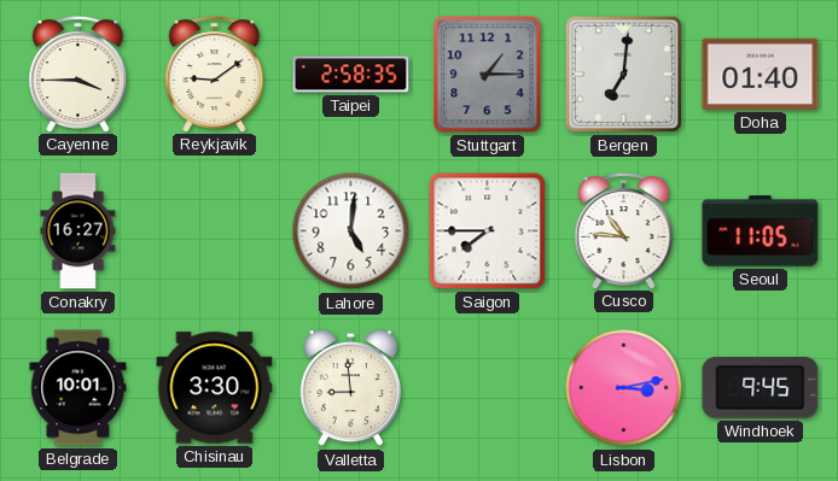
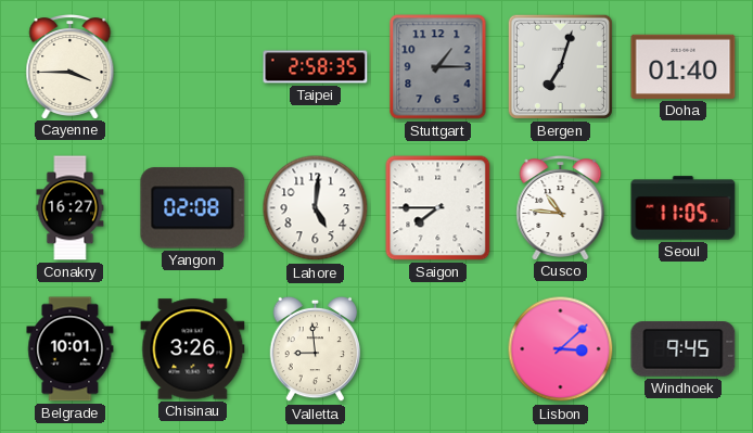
Reykjavik: 9:09 -> none
Bergen: 7:01 -> 7:03
Yangon: none -> 02:08
Chisinau: 3:30 -> 3:26
Lisbon: 3:13 -> 3:08
